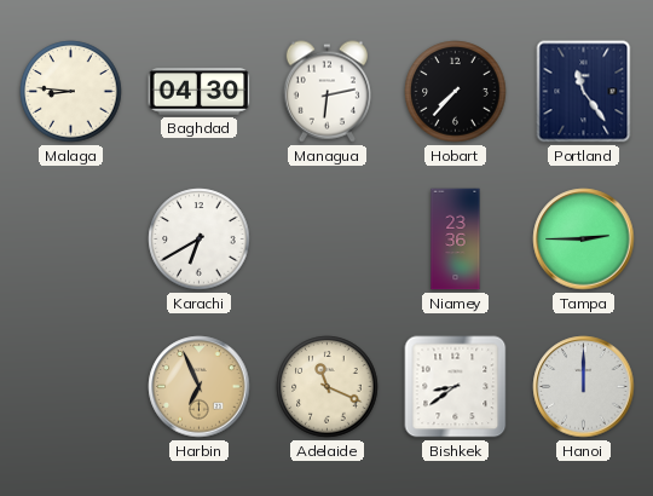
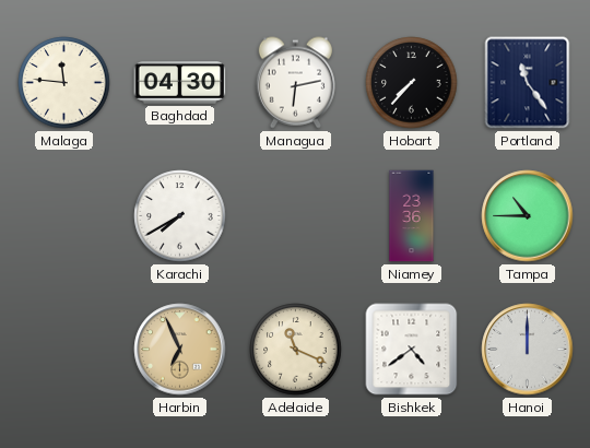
Malaga: 8:46 -> 11:46
Karachi: 6:40 -> 7:40
Tampa: 2:45 -> 10:45
Bishkek: 8:39 -> 4:39
